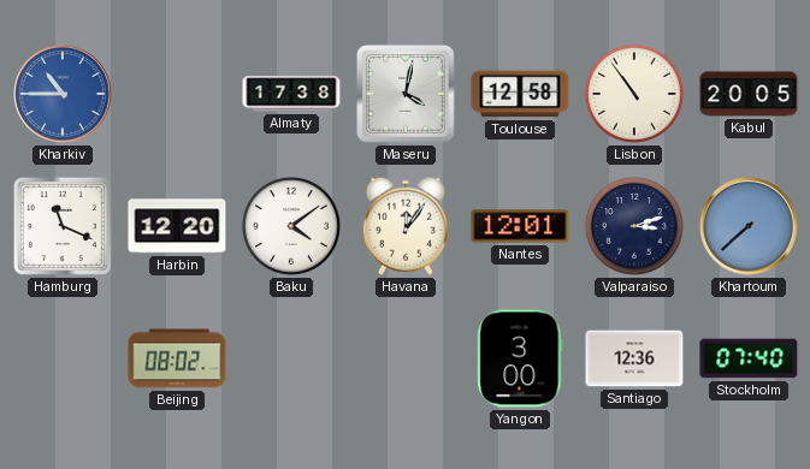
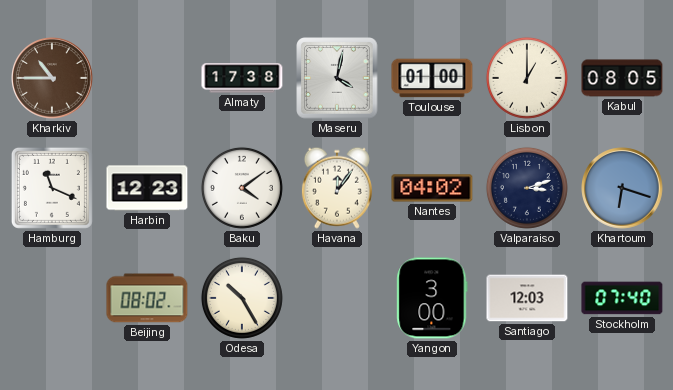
Kharkiv dial: blue -> brown
Toulouse: 12:58 -> 01:00
Lisbon: 10:54 -> 1:00
Kabul: 20:05 -> 08:05
Harbin: 12:20 -> 12:23
Nantes: 12:01 -> 04:02
Khartoum: 7:38 -> 6:18
Odesa: none -> 10:25
Santiago: 12:36 -> 12:03
